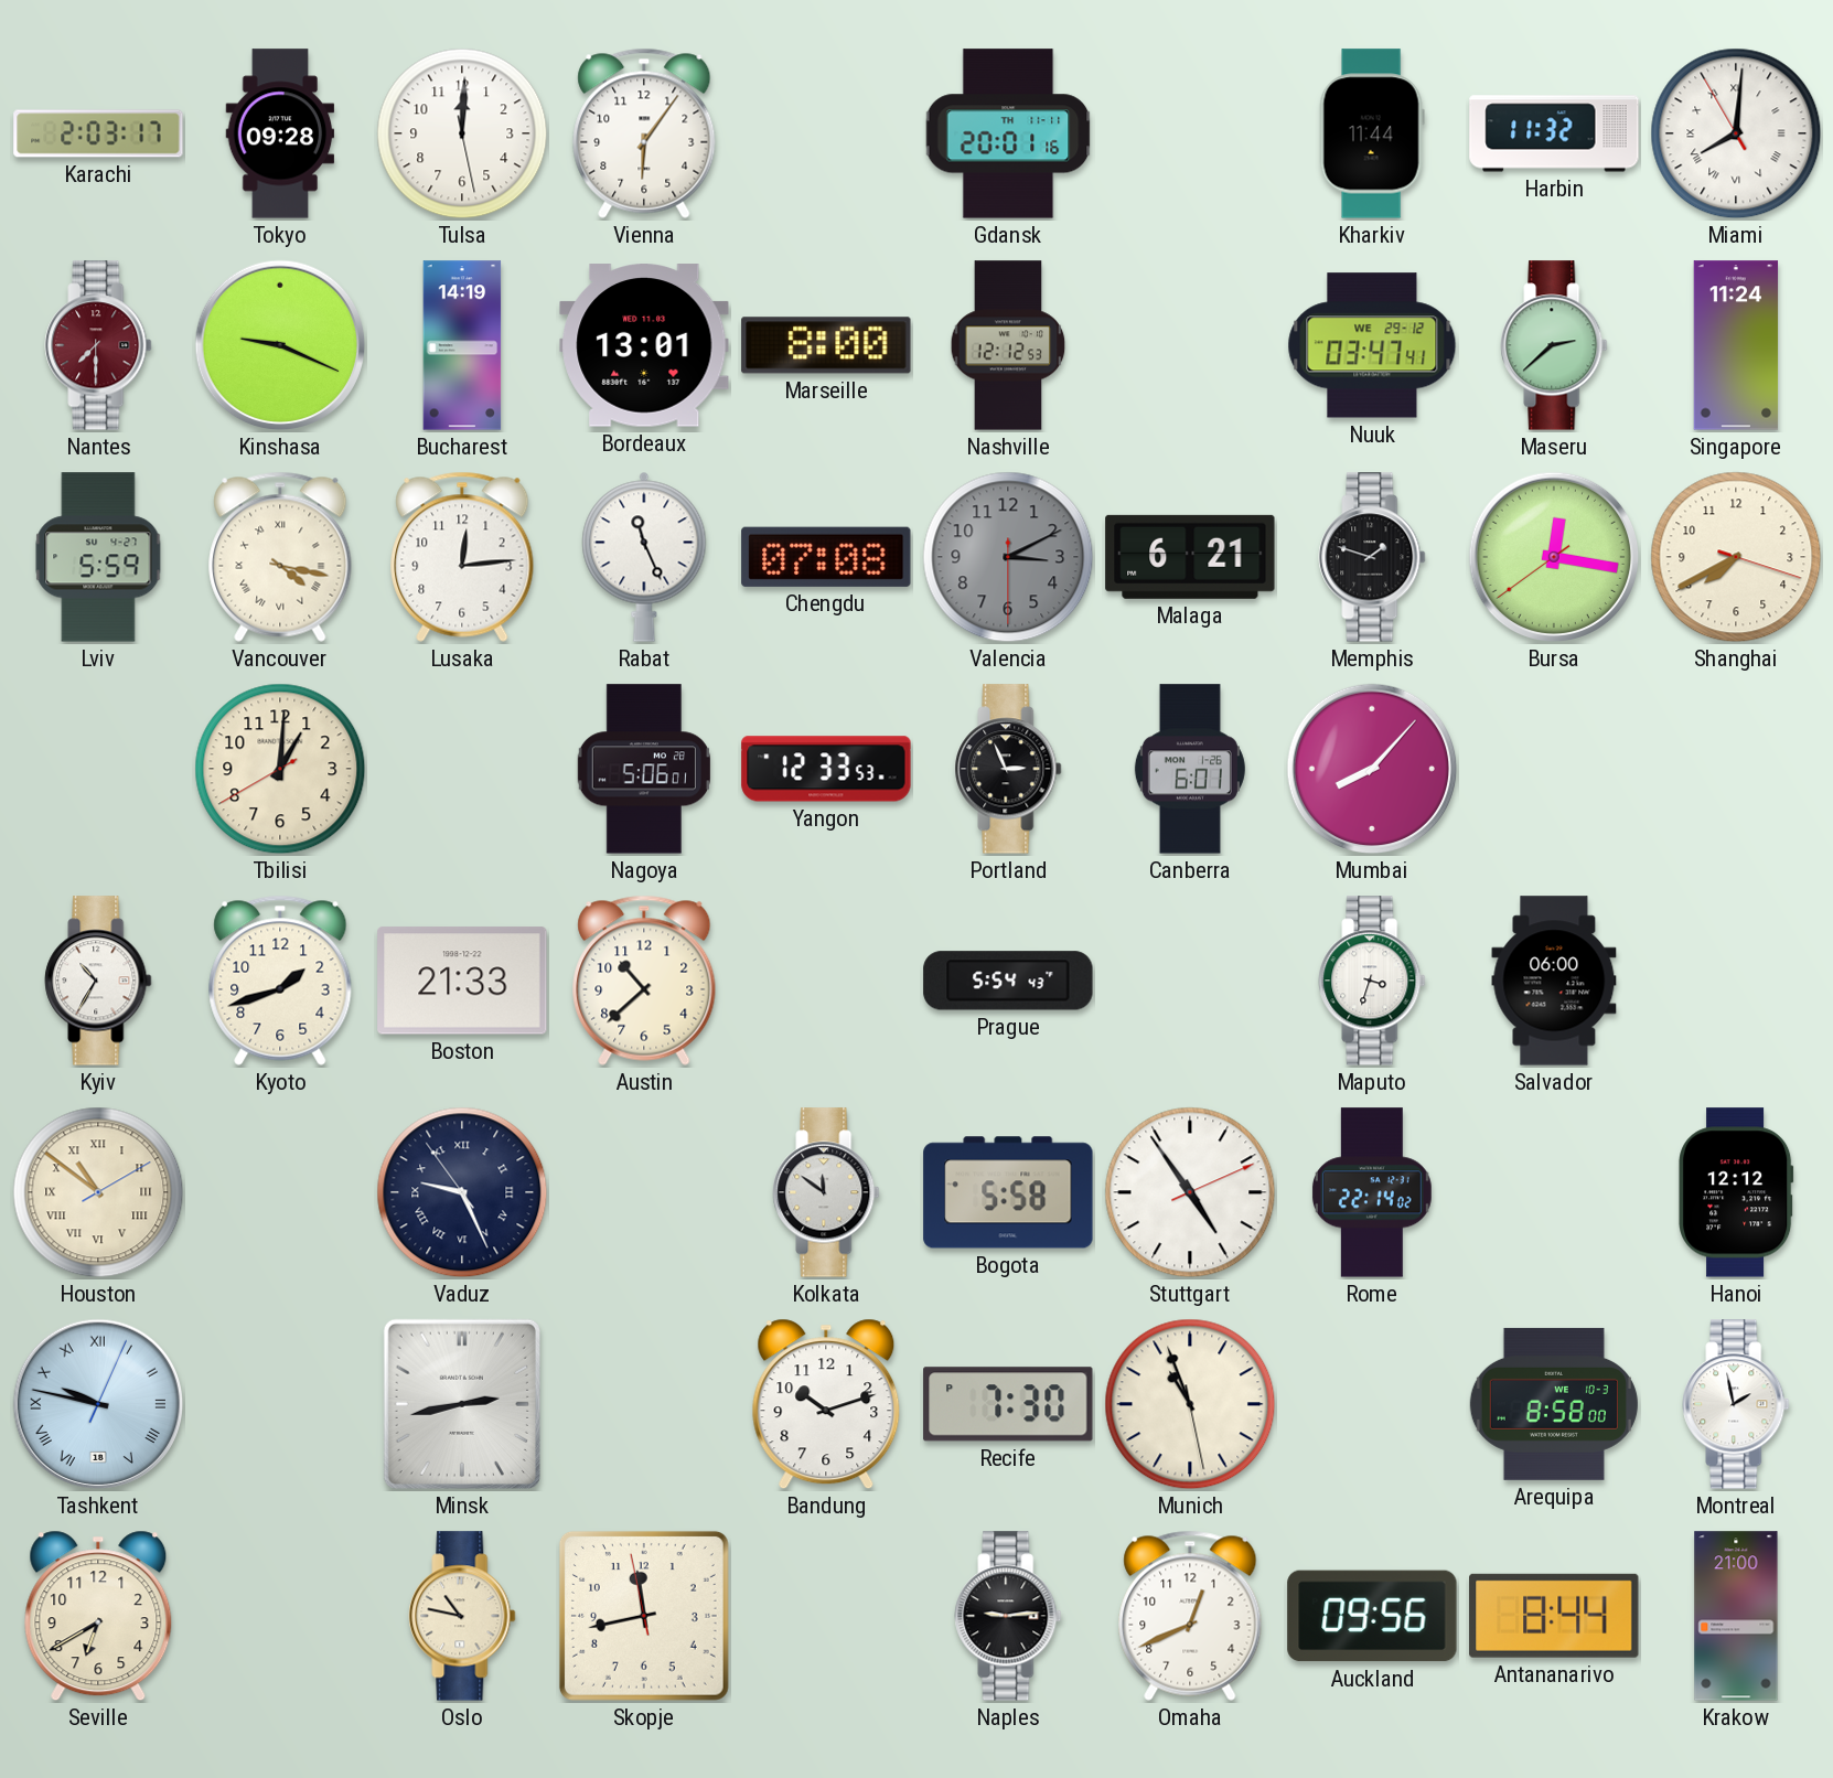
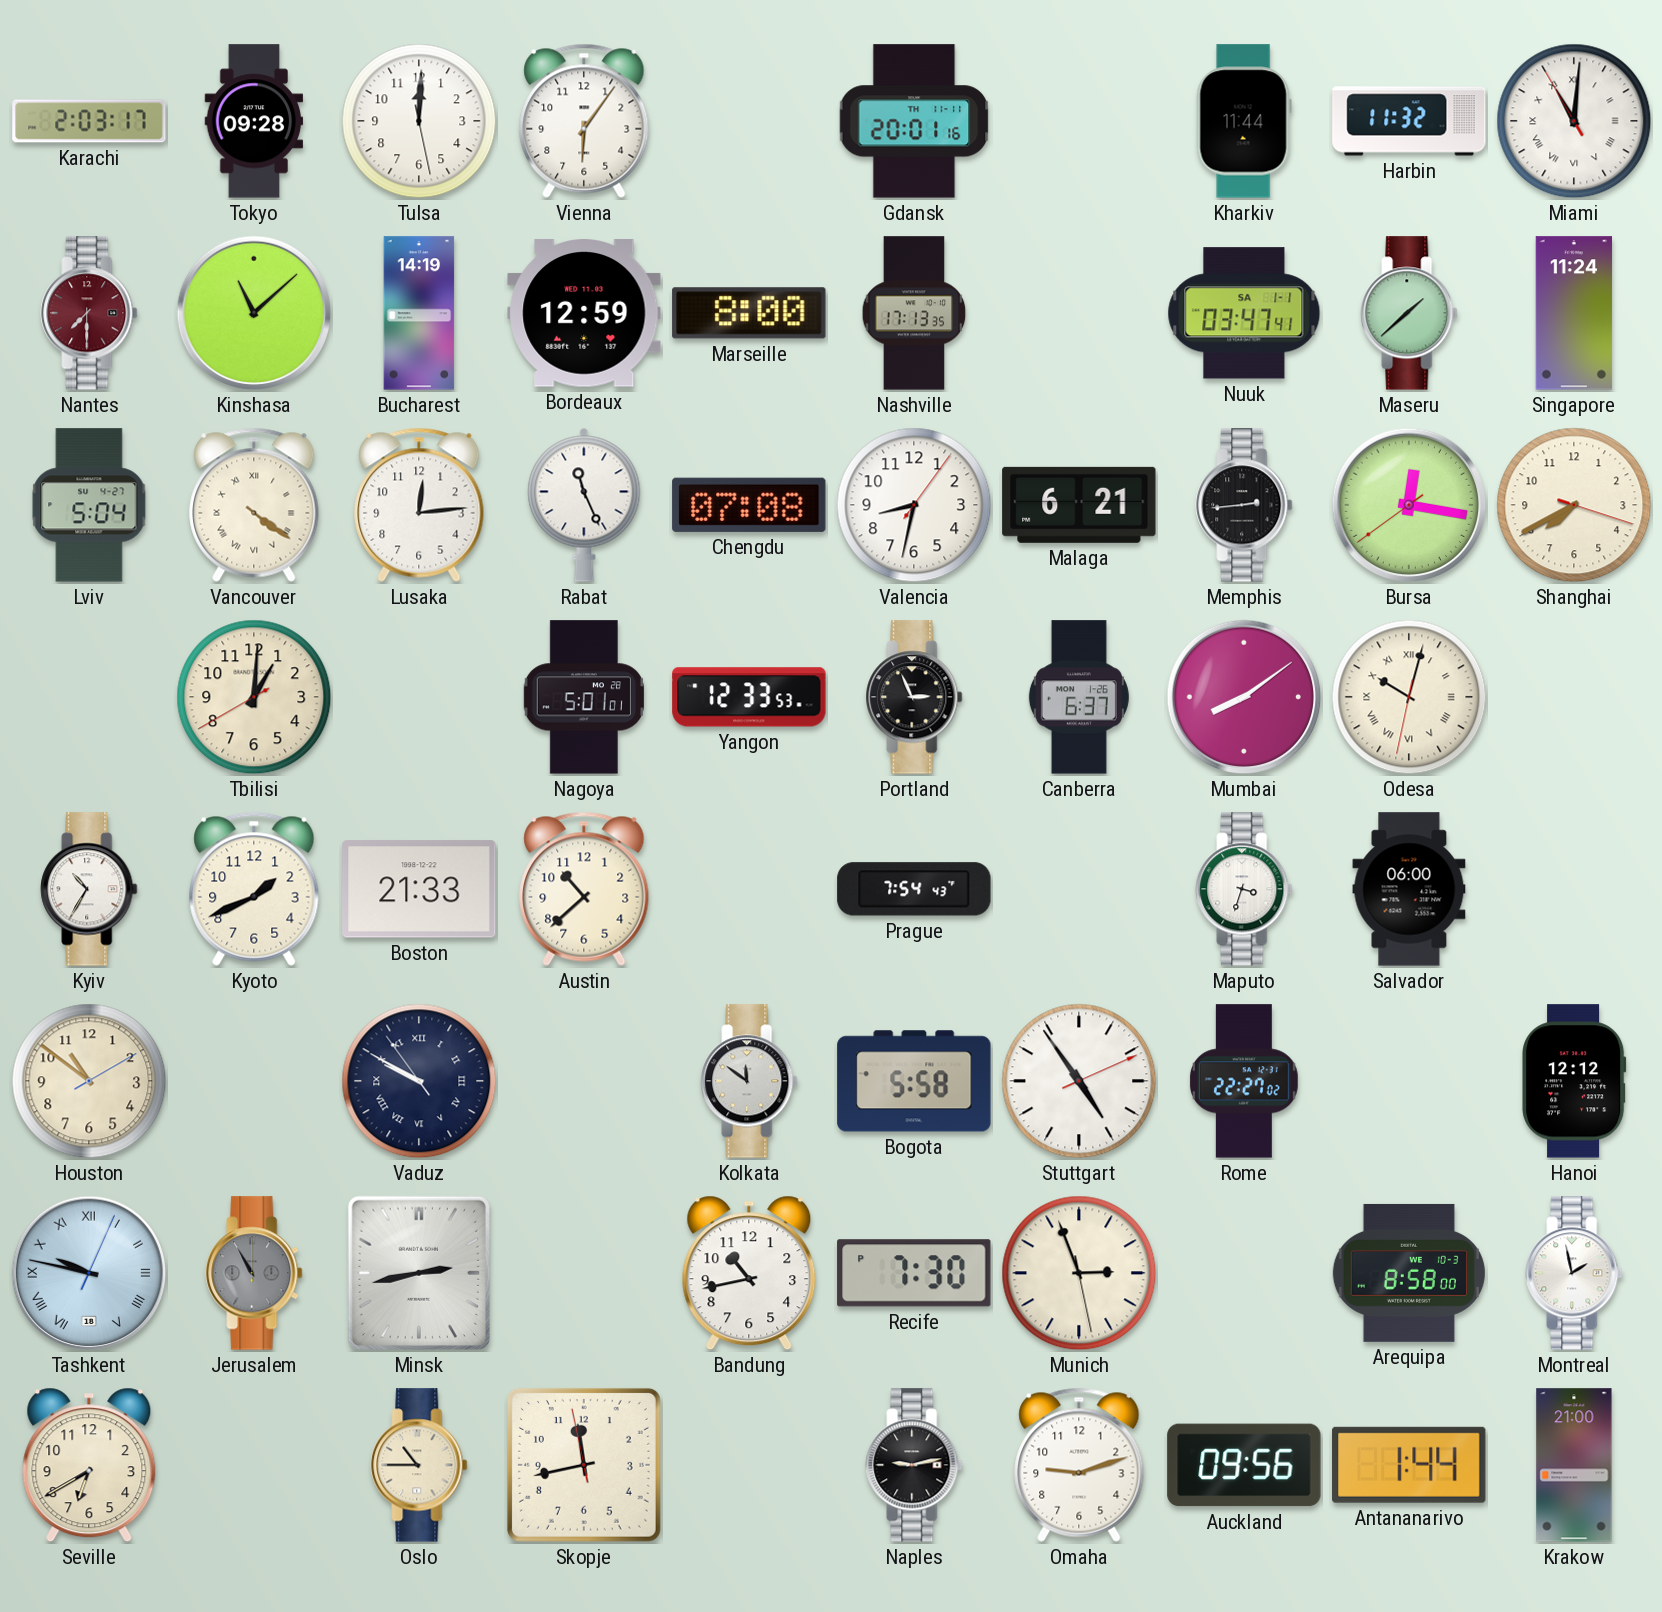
Miami: 8:00 -> 11:00
Kinshasa: 9:19 -> 11:08
Bordeaux: 13:01 -> 12:59
Nashville: 12:12 -> 17:13
Nuuk date: WE 29-12 -> SA 1-1
Maseru: 2:38 -> 1:38
Lviv: 5:59 -> 5:04
Vancouver: 4:17 -> 4:21
Valencia: 3:10 -> 8:32
Valencia dial: grey -> white
Memphis: 1:48 -> 2:44
Nagoya: 5:06 -> 5:01
Canberra: 6:01 -> 6:37
Mumbai: 8:07 -> 8:09
Odesa: none -> 10:02
Kyoto: 1:42 -> 1:41
Prague: 5:54 -> 7:54
Houston numerals: Roman -> Arabic
Vaduz: 9:25 -> 9:49
Rome: 22:14 -> 22:27
Jerusalem: none -> 10:55
Bandung: 10:12 -> 10:43
Munich: 10:56 -> 2:56
Oslo: 10:47 -> 10:45
Naples: 9:14 -> 9:13
Omaha: 12:41 -> 9:12
Antananarivo: 8:44 -> 1:44
